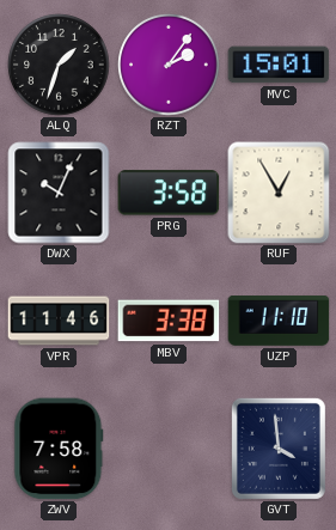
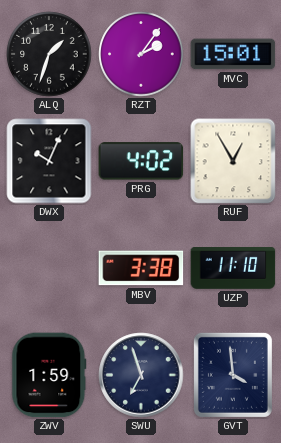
PRG: 3:58 -> 4:02
VPR: 11:46 -> none
ZWV: 7:58 -> 1:59
SWU: none -> 6:57
